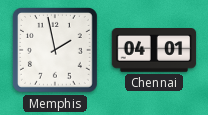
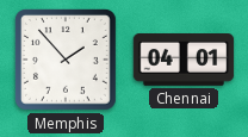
Memphis: 1:58 -> 1:53
